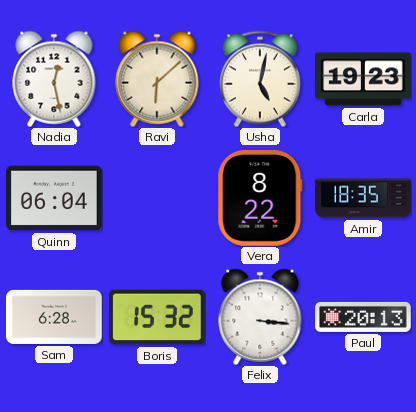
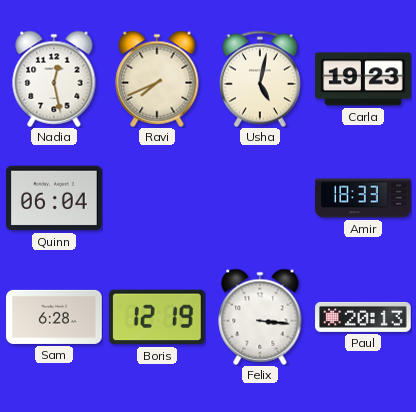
Ravi: 6:08 -> 7:41
Vera: 8:22 -> none
Amir: 18:35 -> 18:33
Boris: 15:32 -> 12:19
